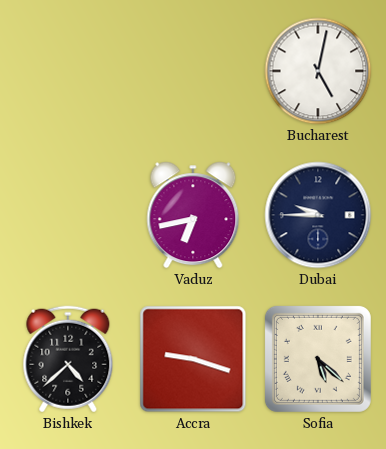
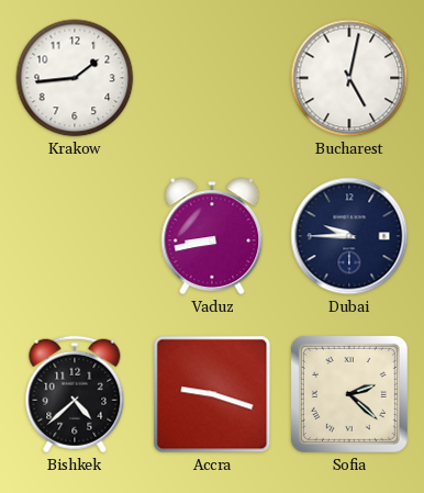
Krakow: none -> 1:44
Vaduz: 6:43 -> 8:43
Sofia: 5:22 -> 2:22
